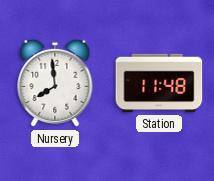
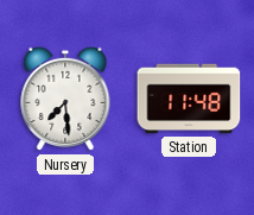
Nursery: 7:59 -> 7:29
